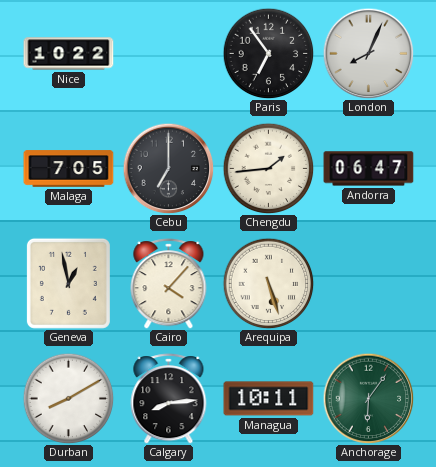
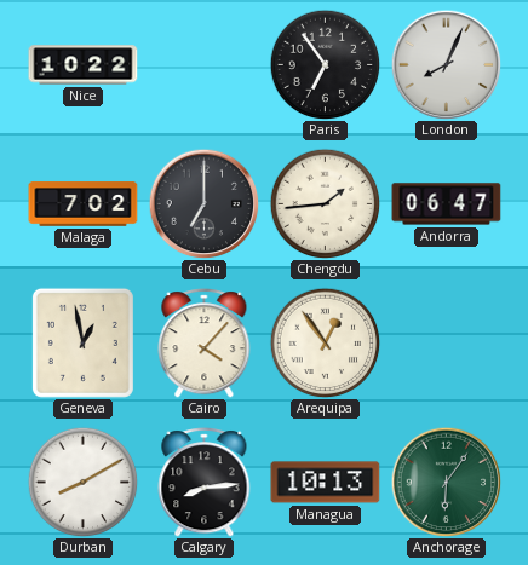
Malaga: 7:05 -> 7:02
Arequipa: 5:27 -> 12:54
Managua: 10:11 -> 10:13
